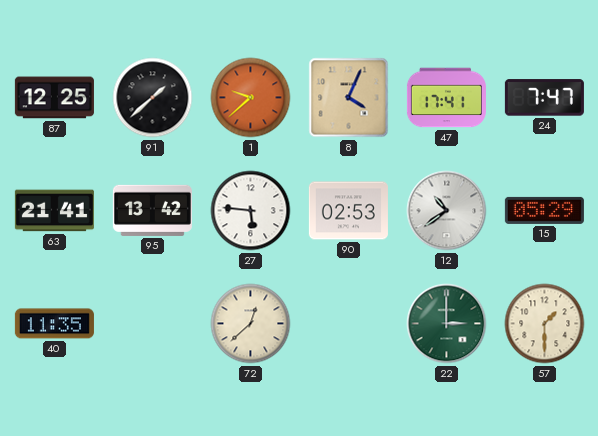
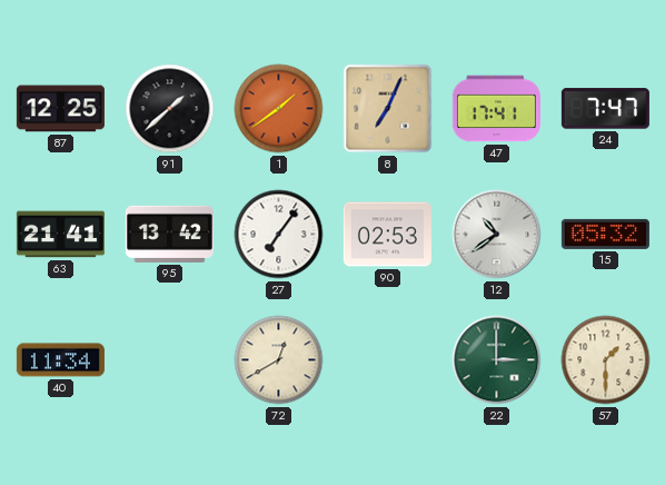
1: 9:38 -> 1:39
8: 4:04 -> 7:04
27: 5:46 -> 7:06
15: 05:29 -> 05:32
40: 11:35 -> 11:34
72: 12:38 -> 12:40
